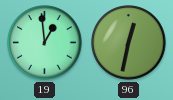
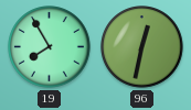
19: 12:59 -> 7:55
